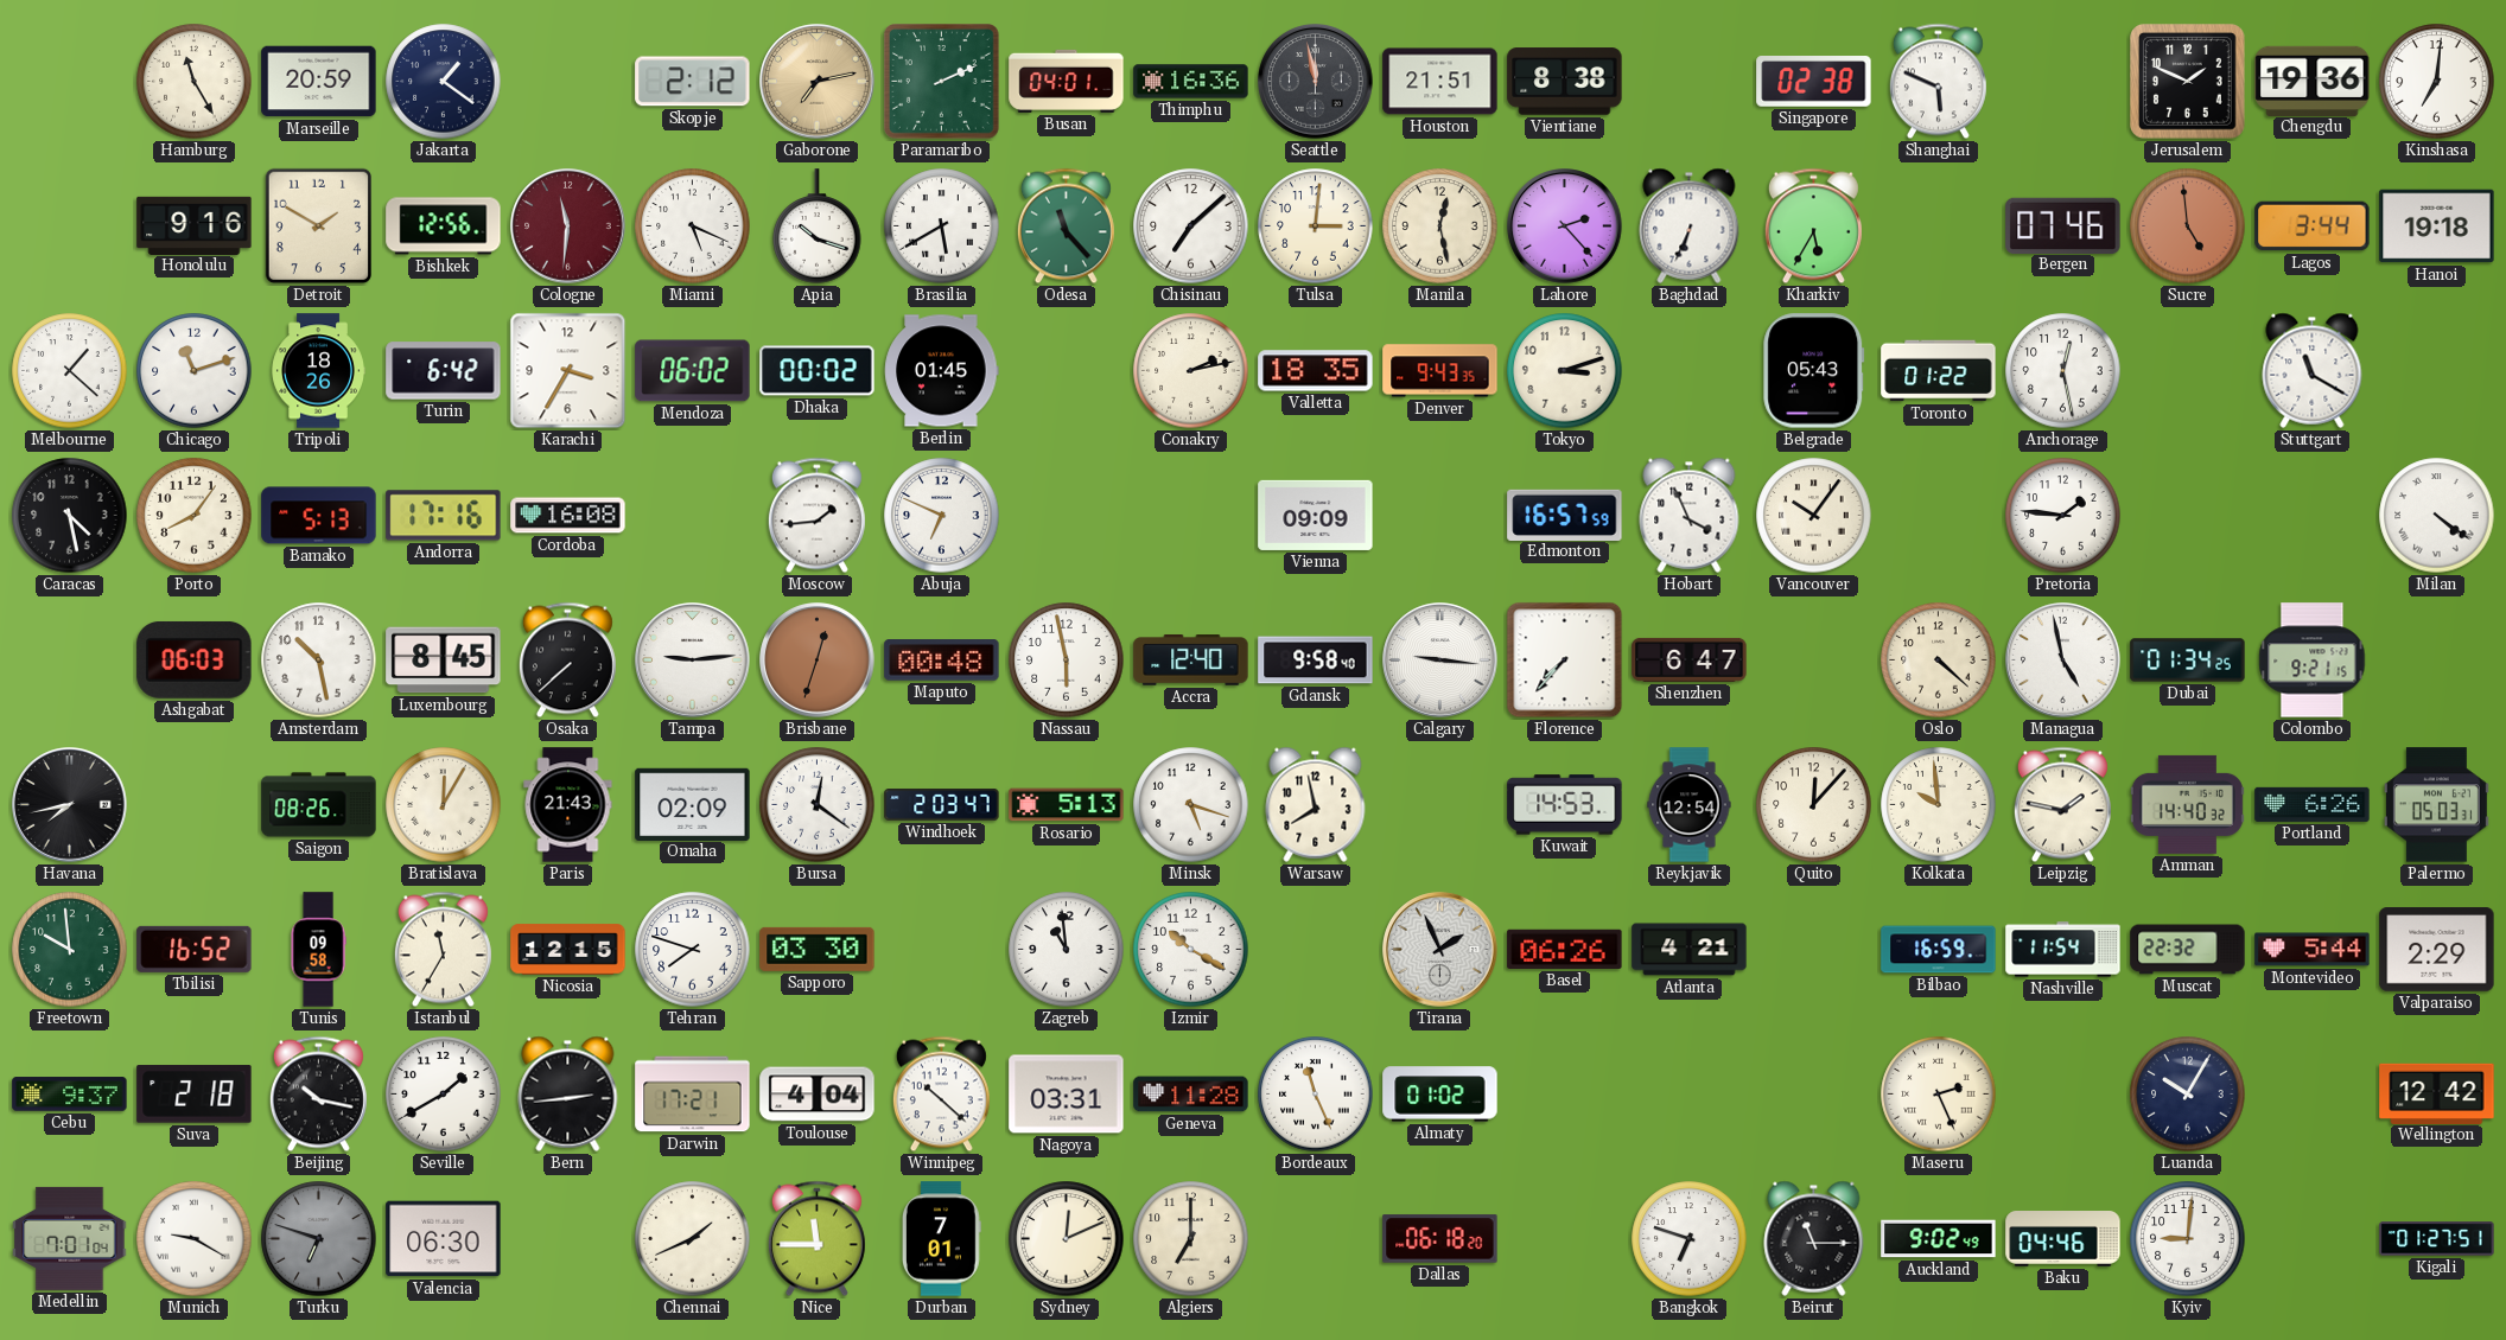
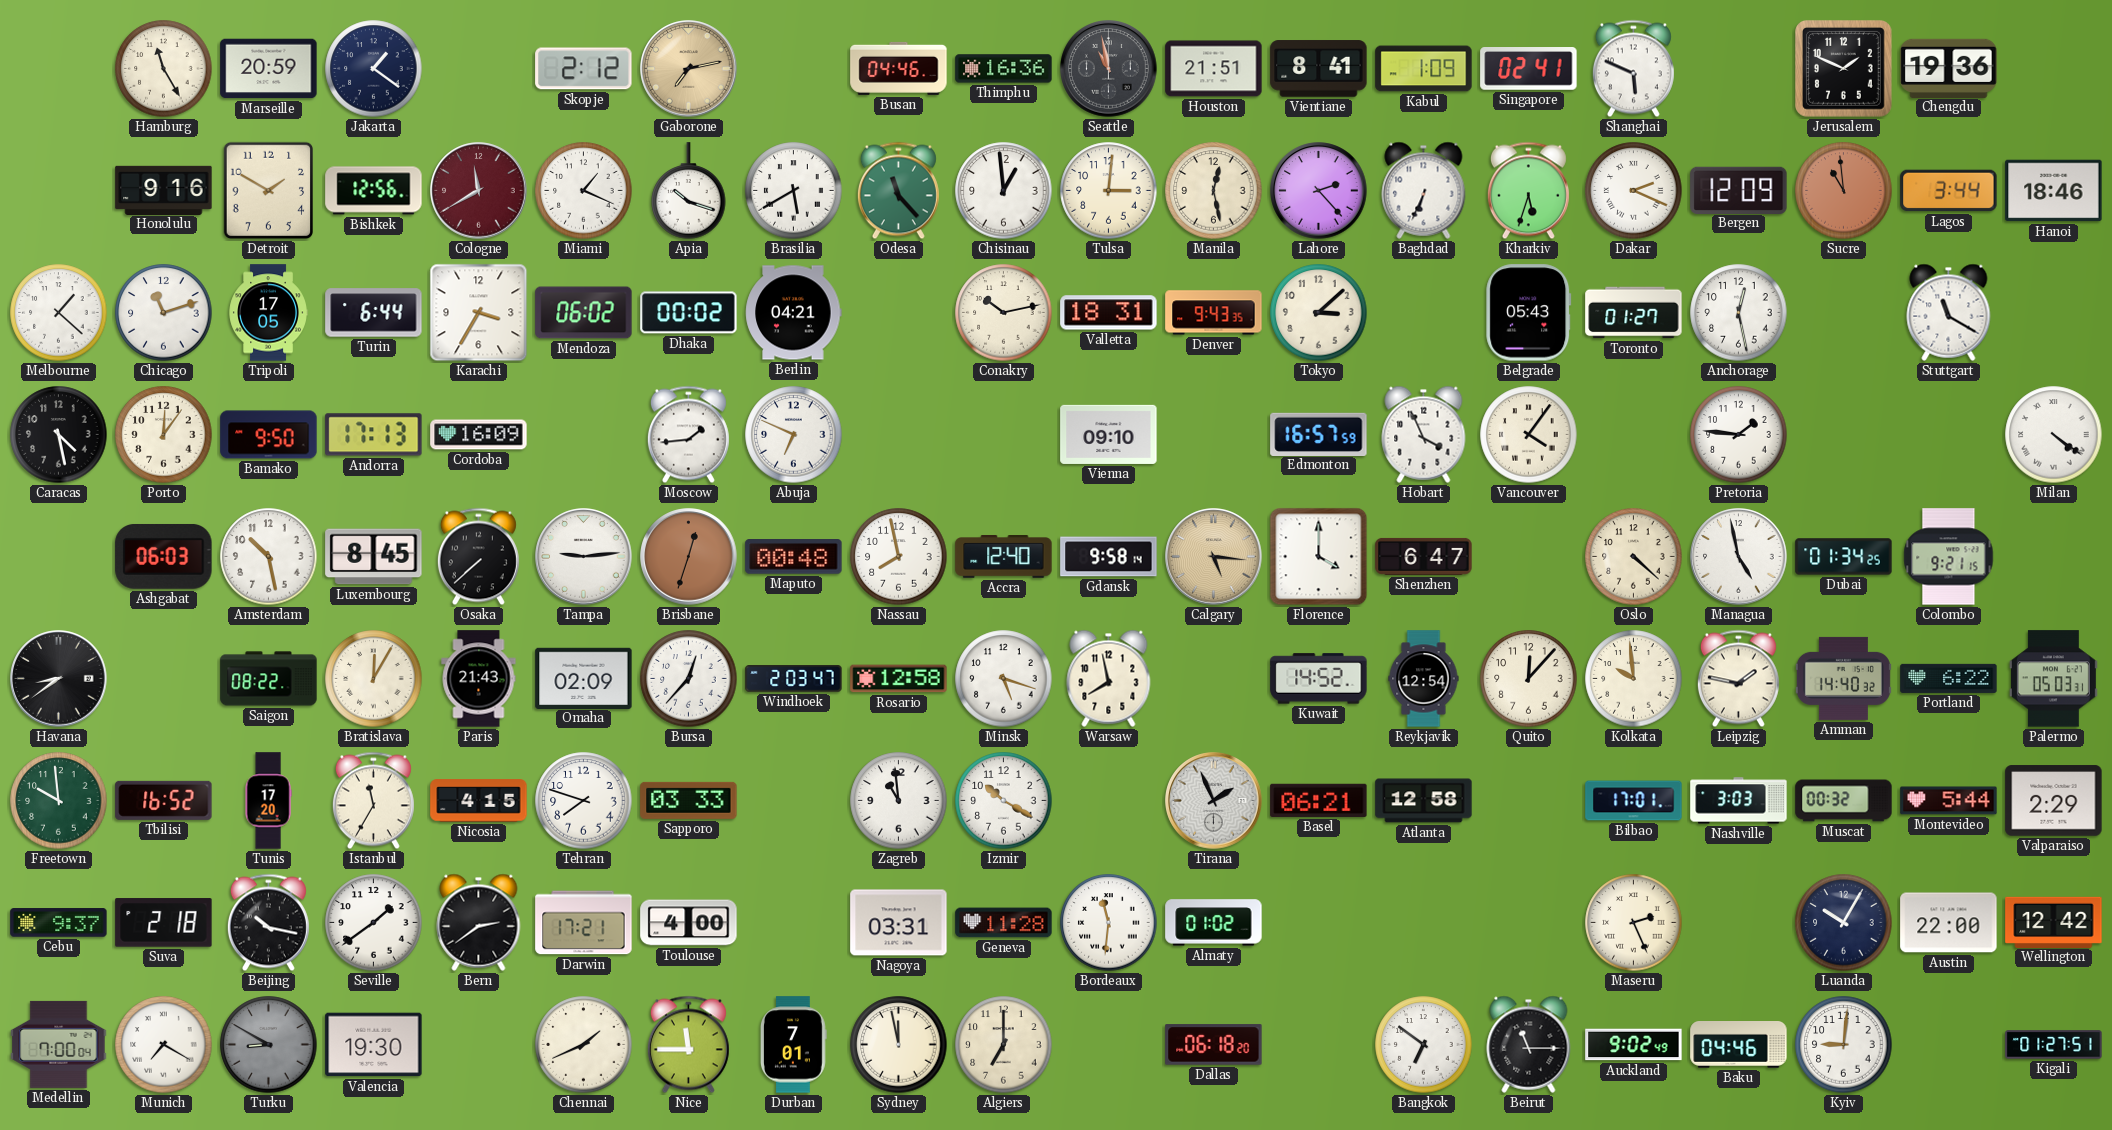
Paramaribo: 2:11 -> none
Busan: 04:01 -> 04:46
Seattle: 11:58 -> 10:58
Vientiane: 8:38 -> 8:41
Kabul: none -> 1:09
Singapore: 02:38 -> 02:41
Kinshasa: 7:01 -> none
Cologne: 11:31 -> 11:40
Miami: 5:19 -> 1:19
Chisinau: 7:08 -> 12:59
Kharkiv: 5:35 -> 5:33
Dakar: none -> 2:19
Bergen: 07:46 -> 12:09
Sucre: 4:59 -> 10:59
Hanoi: 19:18 -> 18:46
Tripoli: 18:26 -> 17:05
Turin: 6:42 -> 6:44
Berlin: 01:45 -> 04:21
Conakry: 2:13 -> 10:13
Valletta: 18:35 -> 18:31
Tokyo: 3:12 -> 3:08
Toronto: 01:22 -> 01:27
Porto: 8:06 -> 12:06
Bamako: 5:13 -> 9:50
Andorra: 17:16 -> 17:13
Cordoba: 16:08 -> 16:09
Vienna: 09:09 -> 09:10
Vancouver: 10:06 -> 4:06
Nassau: 5:58 -> 7:58
Gdansk: 9:58:40 -> 9:58:14
Calgary: 9:16 -> 5:16
Calgary dial: white -> champagne
Florence: 7:37 -> 4:00
Havana: 7:43 -> 8:39
Saigon: 08:26 -> 08:22
Bursa: 12:21 -> 12:37
Rosario: 5:13 -> 12:58
Kuwait: 14:53 -> 14:52
Portland: 6:26 -> 6:22
Tunis: 09:58 -> 17:20
Nicosia: 12:15 -> 4:15
Sapporo: 03:30 -> 03:33
Basel: 06:26 -> 06:21
Atlanta: 4:21 -> 12:58
Bilbao: 16:59 -> 17:01
Nashville: 11:54 -> 3:03
Muscat: 22:32 -> 00:32
Seville: 1:40 -> 1:39
Bern: 2:44 -> 2:39
Toulouse: 4:04 -> 4:00
Winnipeg: 10:22 -> none
Bordeaux: 11:26 -> 11:31
Austin: none -> 22:00
Medellin: 7:01 -> 7:00
Munich: 9:20 -> 7:20
Turku: 6:48 -> 8:50
Valencia: 06:30 -> 19:30
Sydney: 12:11 -> 11:58
Bangkok: 6:48 -> 6:51
